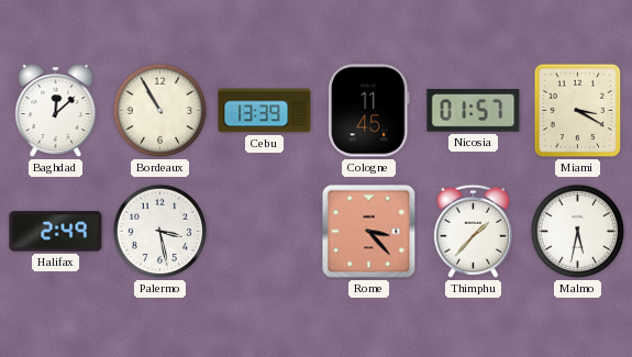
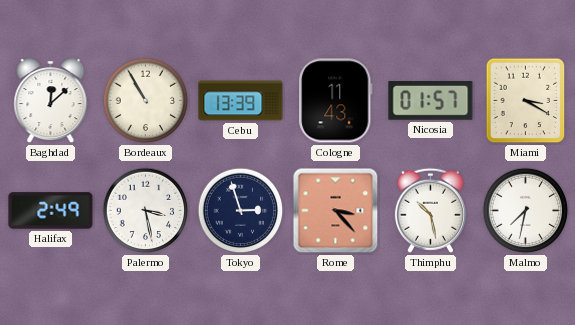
Cologne: 11:45 -> 11:43
Tokyo: none -> 2:57
Thimphu: 1:37 -> 10:28
Malmo: 5:32 -> 7:32
